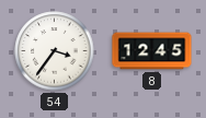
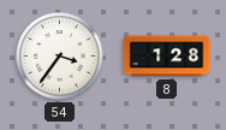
8: 12:45 -> 1:28
